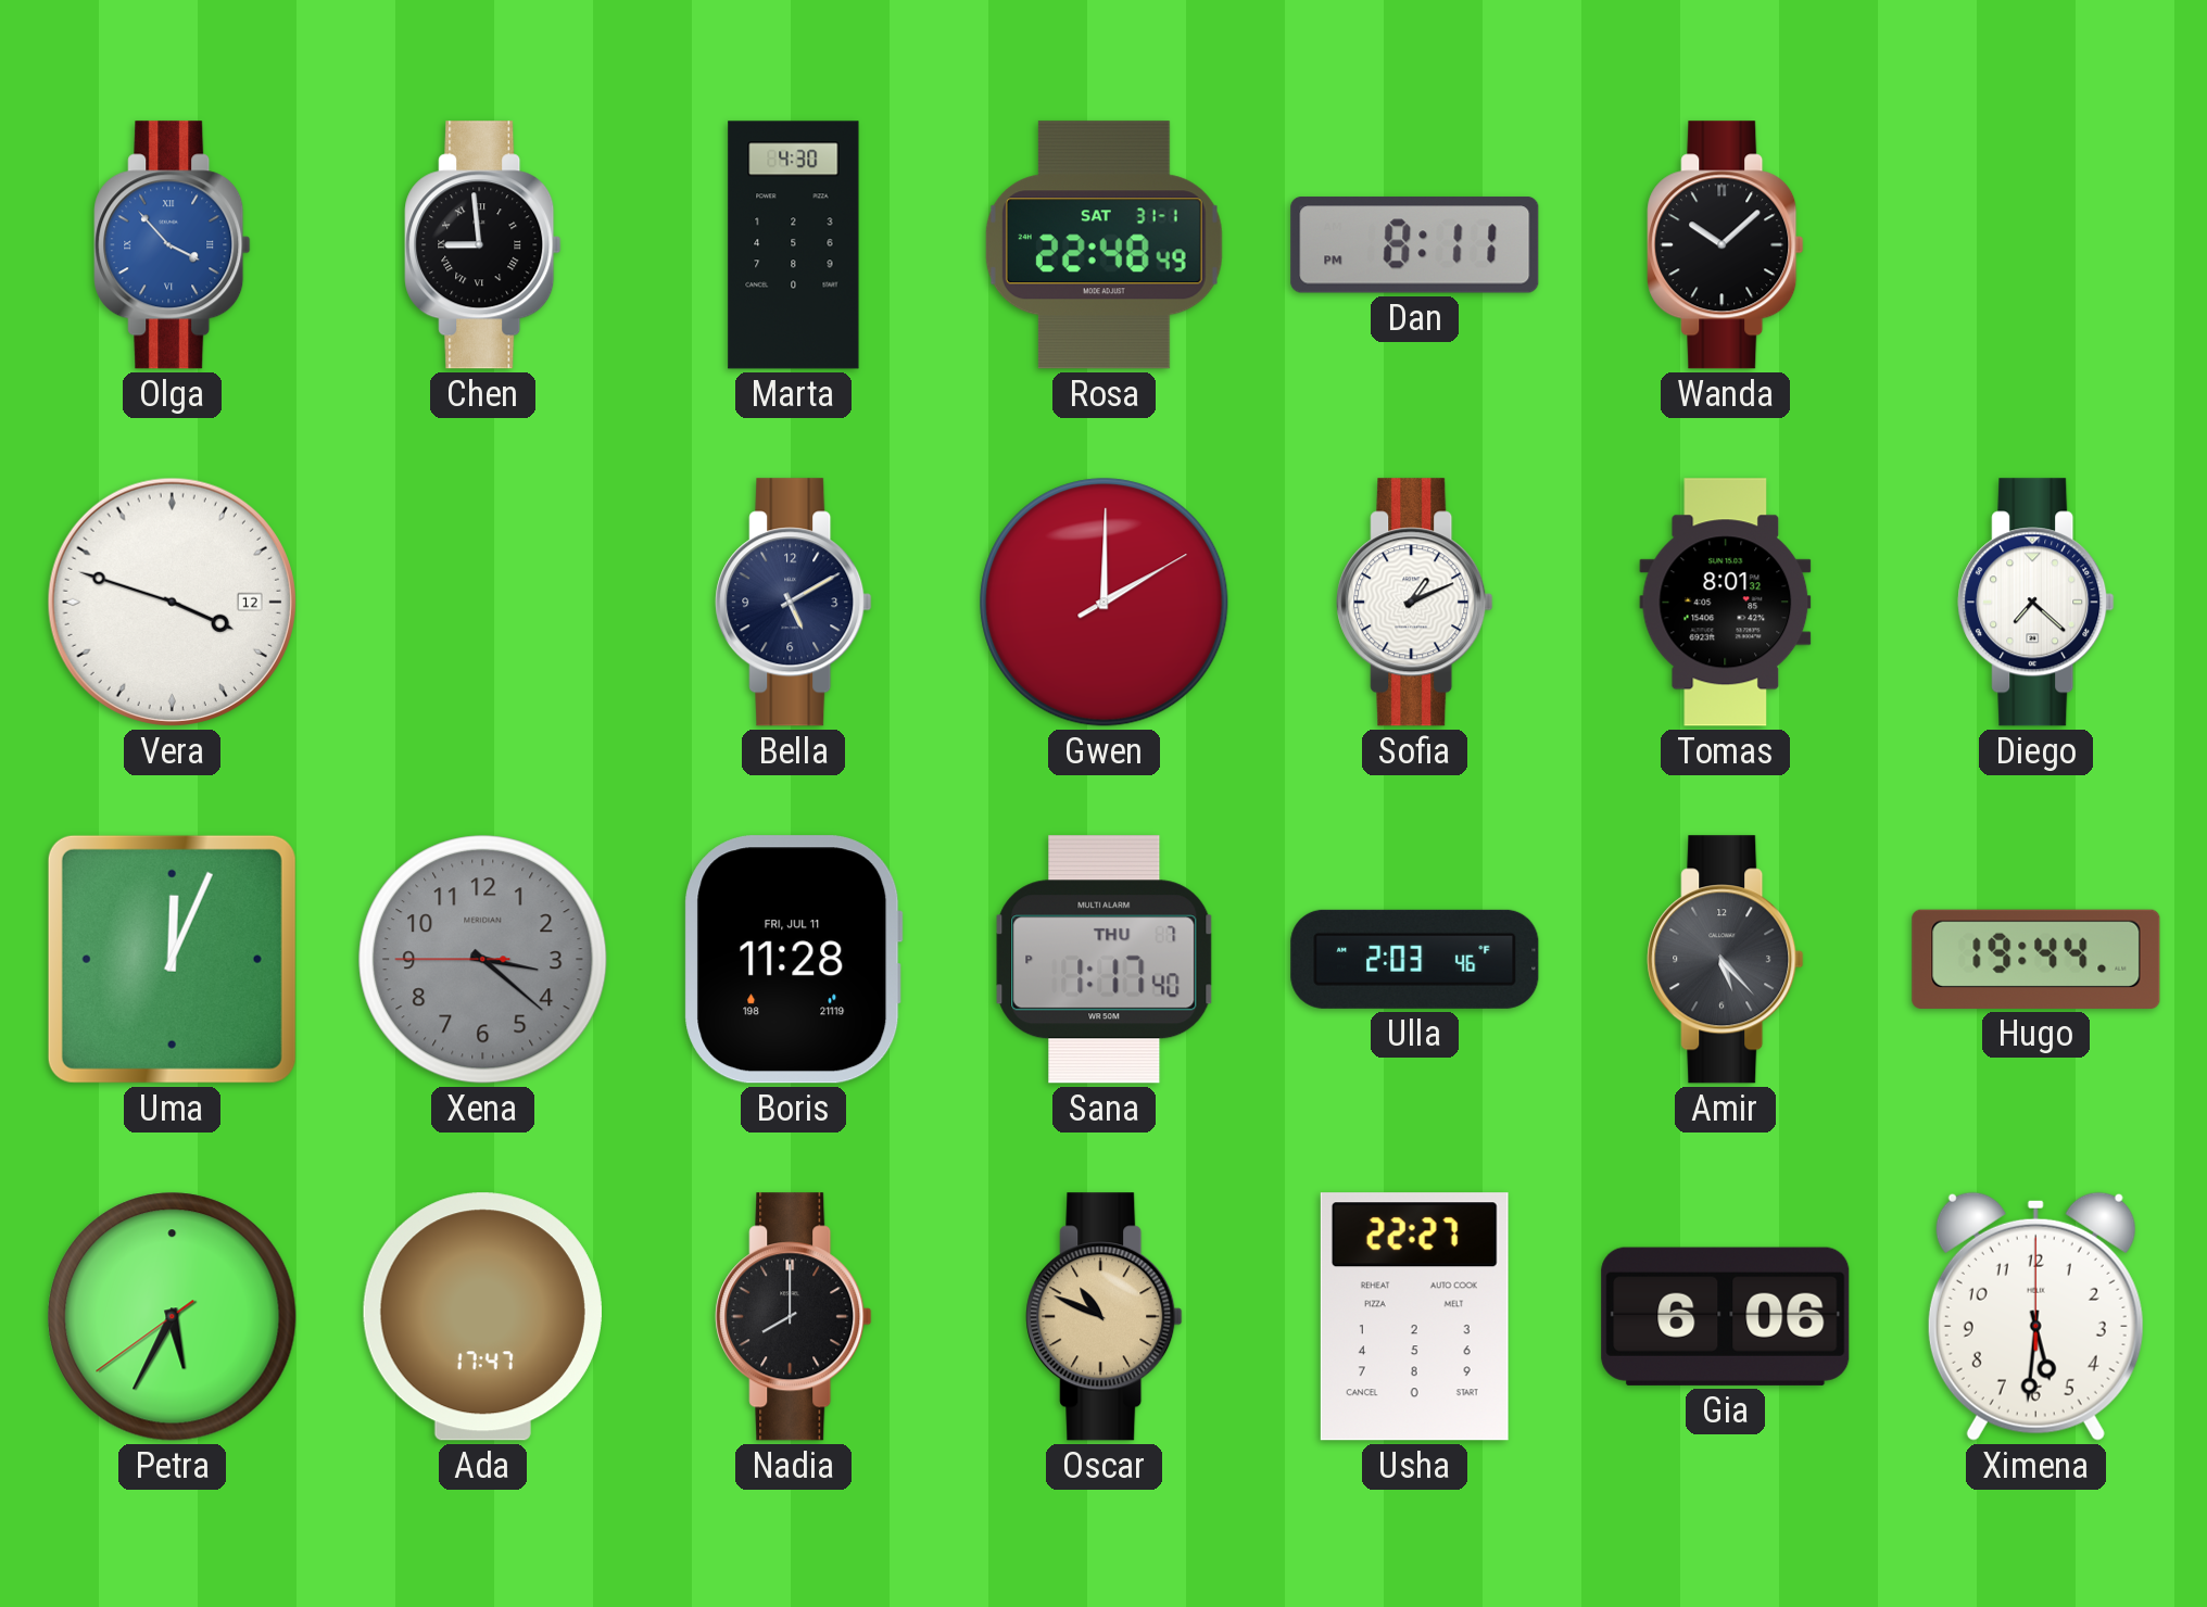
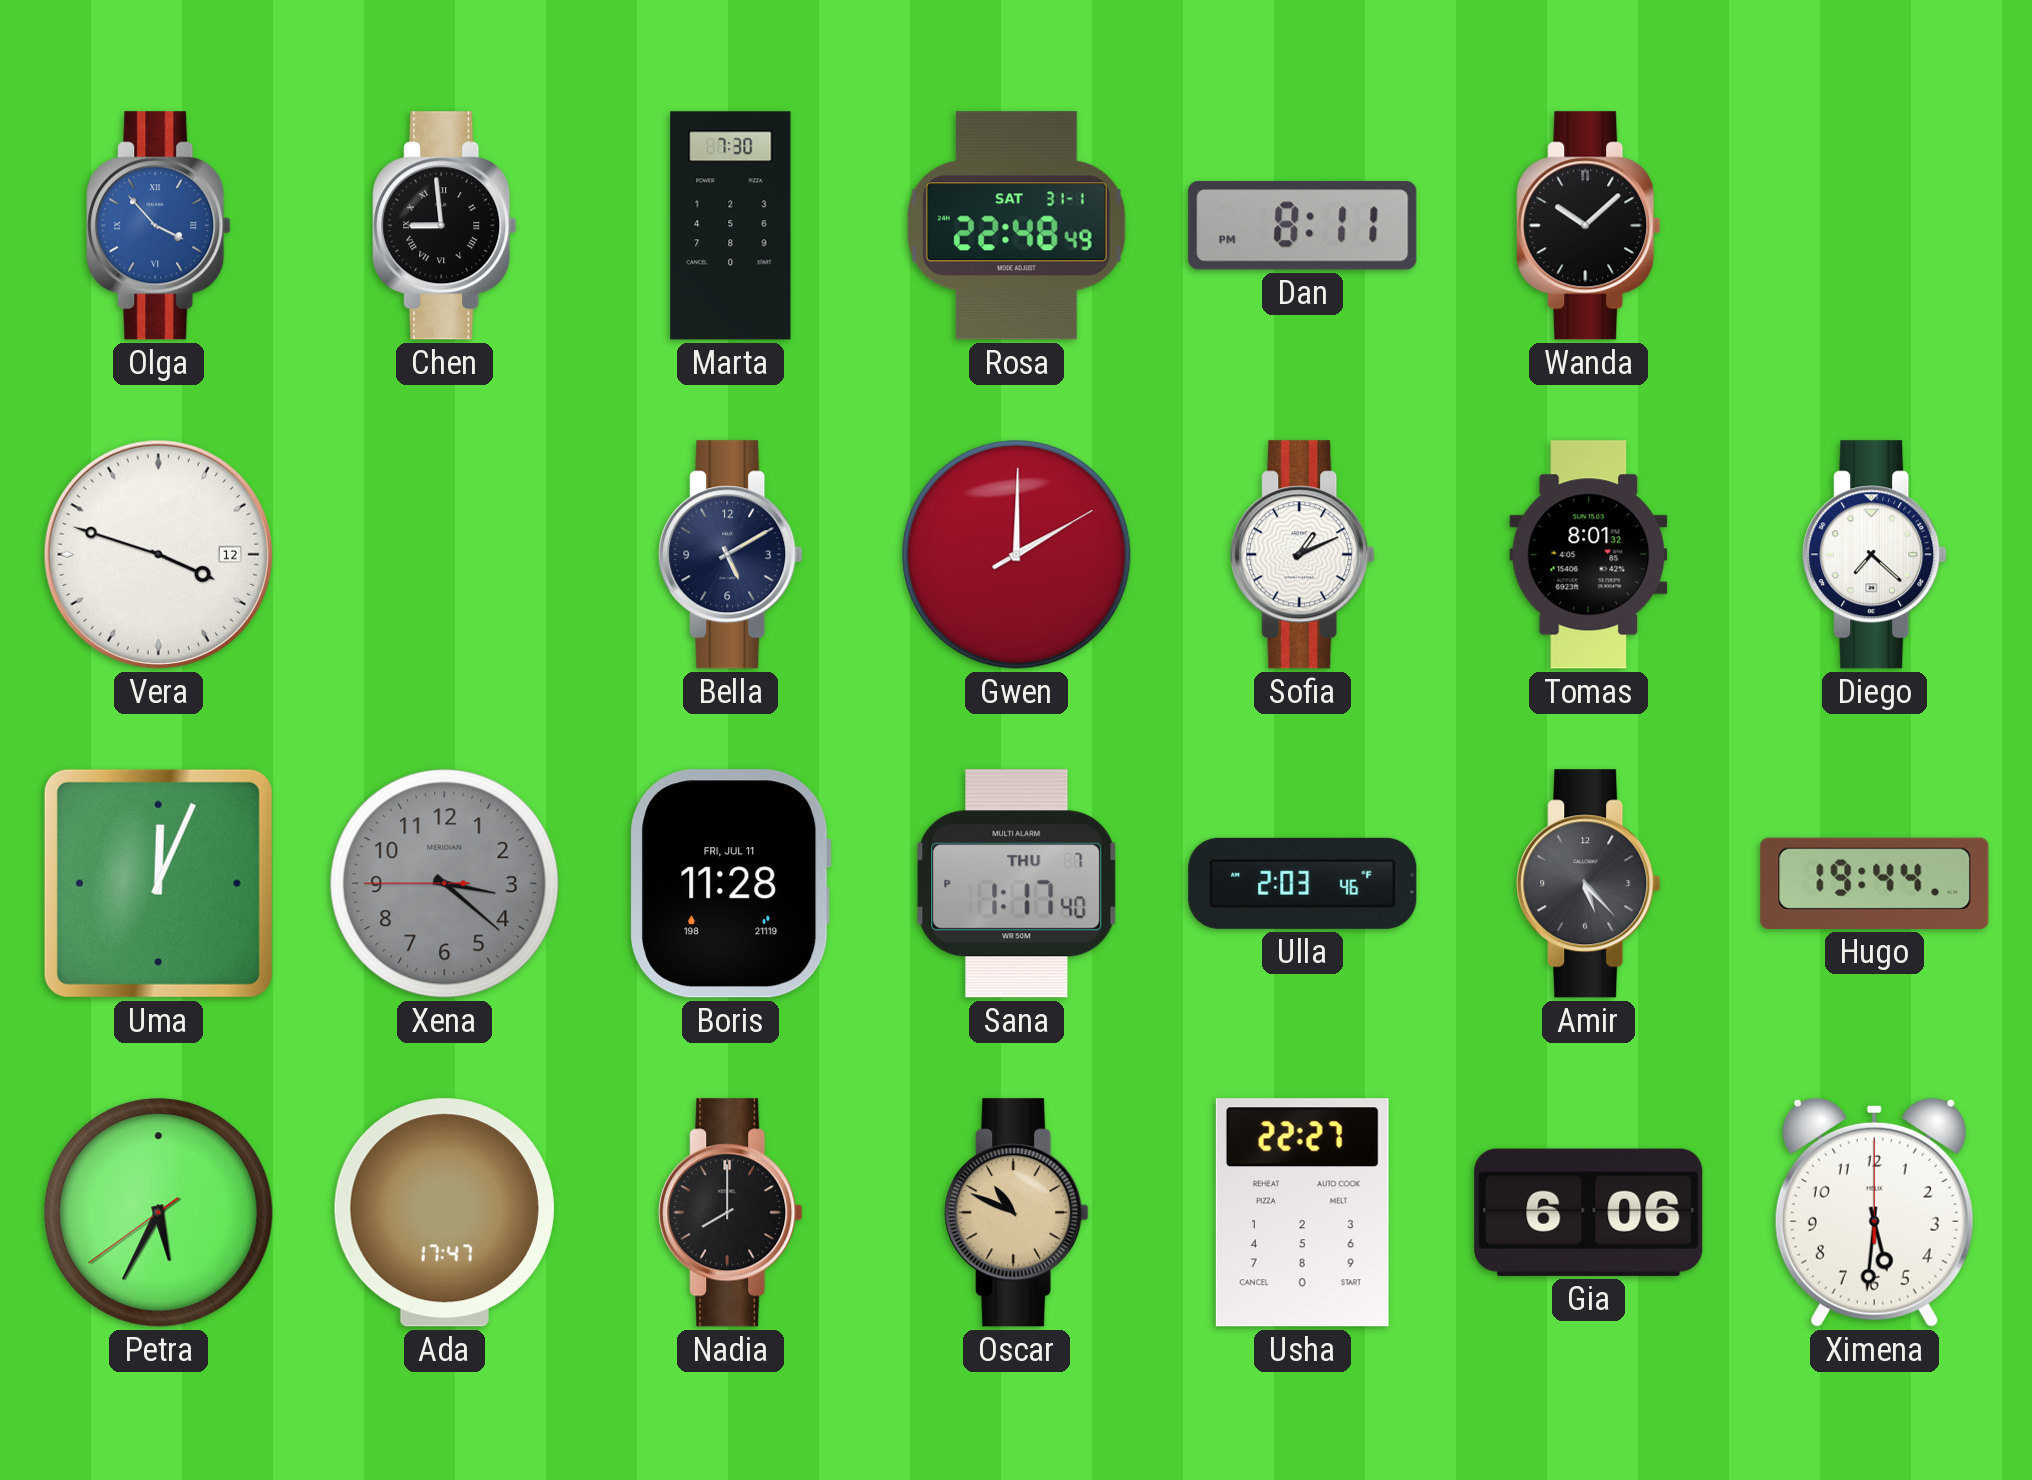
Marta: 4:30 -> 7:30
